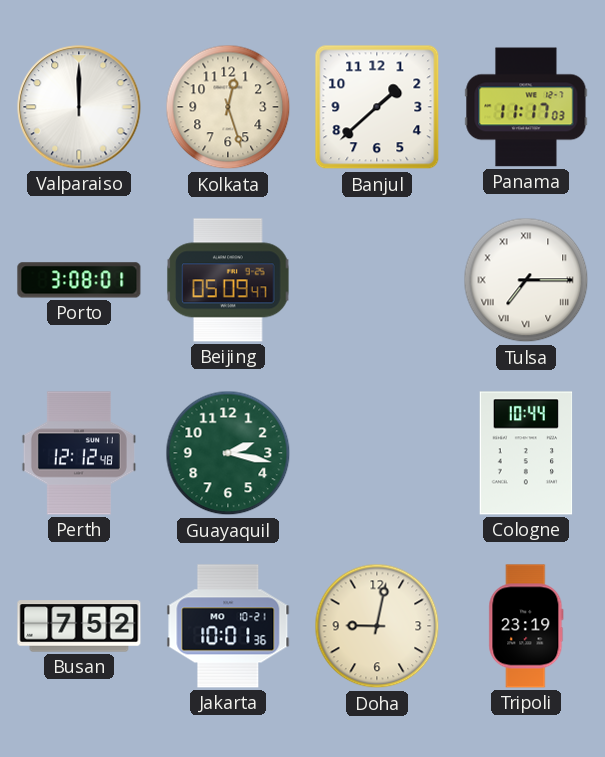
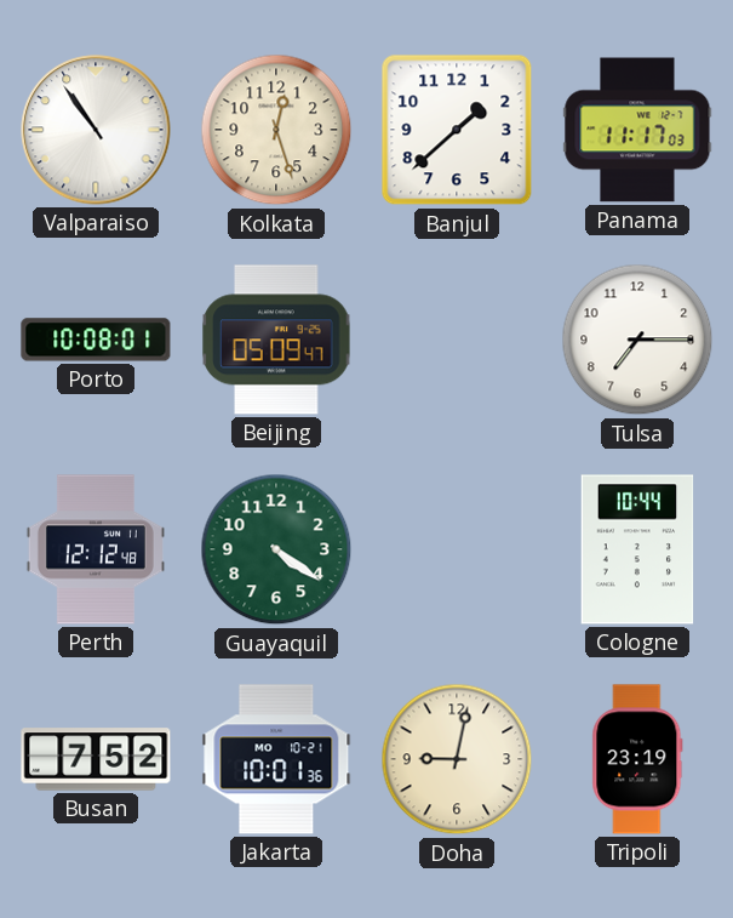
Valparaiso: 12:00 -> 10:54
Porto: 3:08 -> 10:08
Tulsa numerals: Roman -> Arabic
Guayaquil: 2:17 -> 4:21
